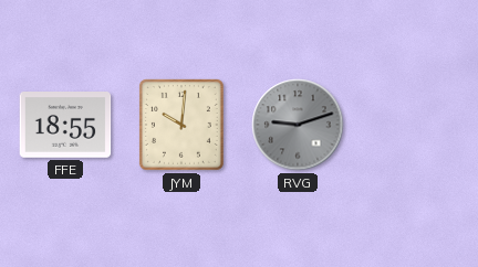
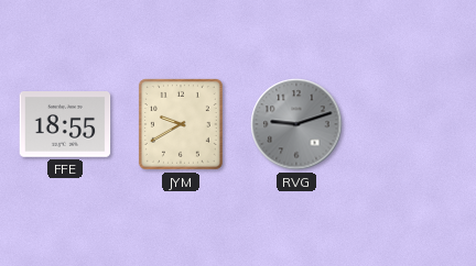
JYM: 10:01 -> 9:40
